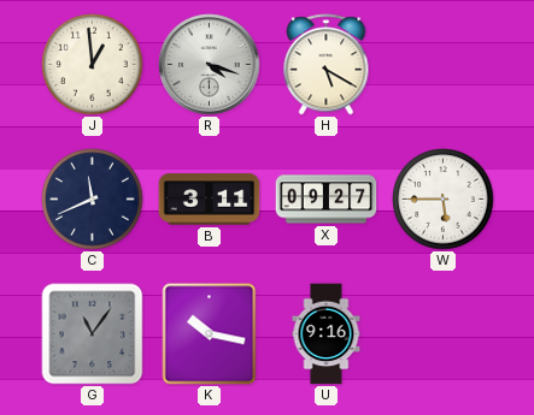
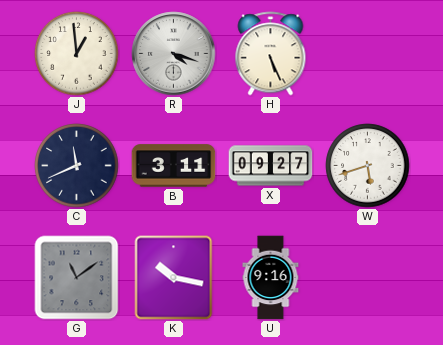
H: 5:20 -> 5:26
W: 5:45 -> 5:42
G: 11:06 -> 11:09
